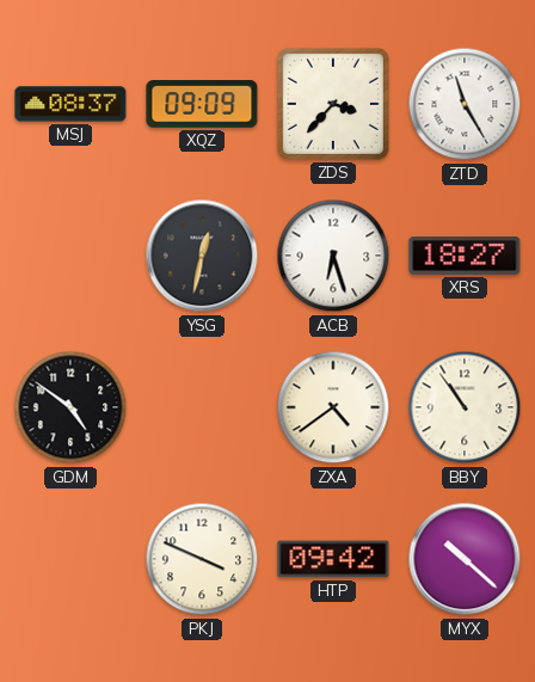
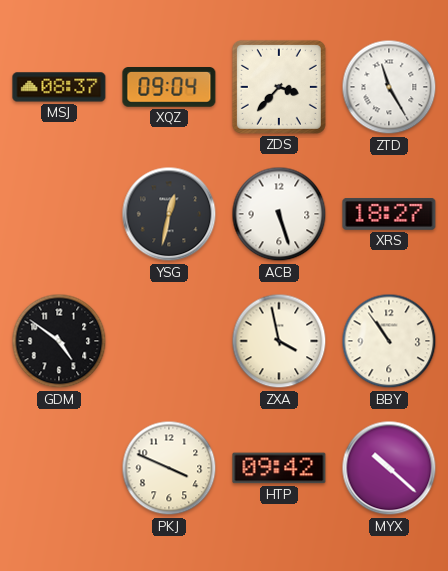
XQZ: 09:09 -> 09:04
ACB: 6:27 -> 5:27
ZXA: 4:39 -> 3:58
